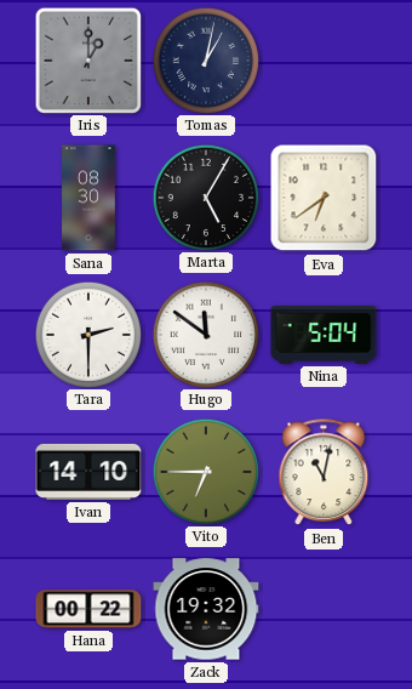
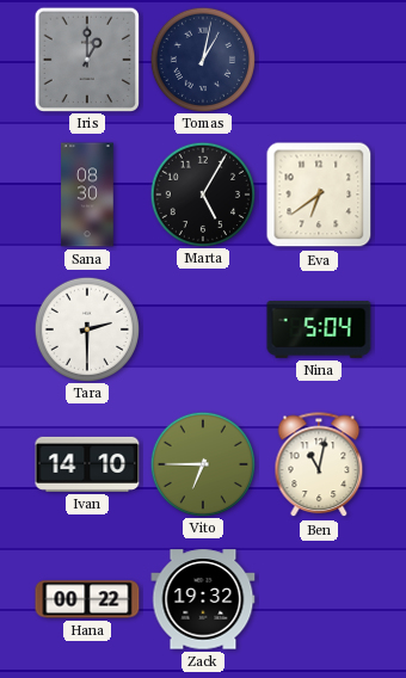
Hugo: 11:51 -> none
